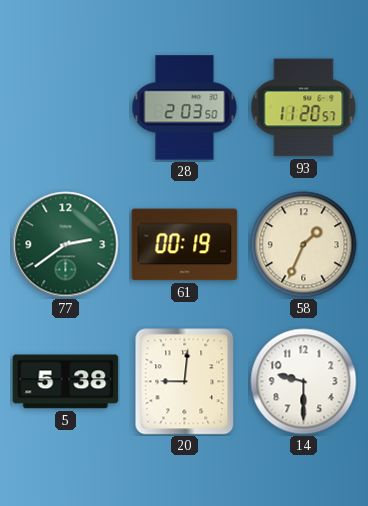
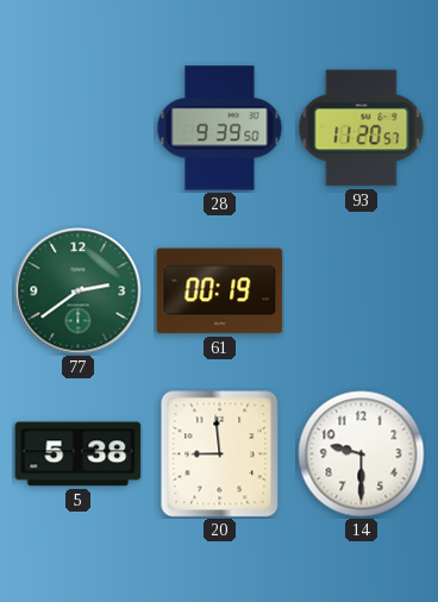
28: 2:03 -> 9:39
58: 1:34 -> none
20: 9:01 -> 8:59
